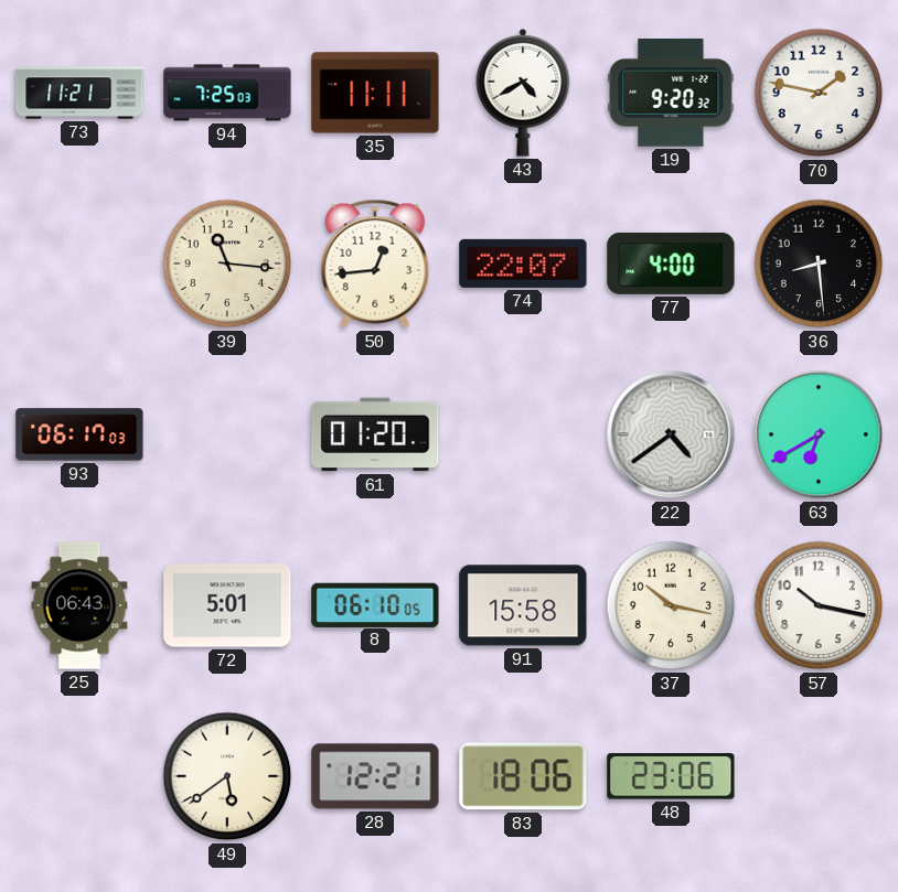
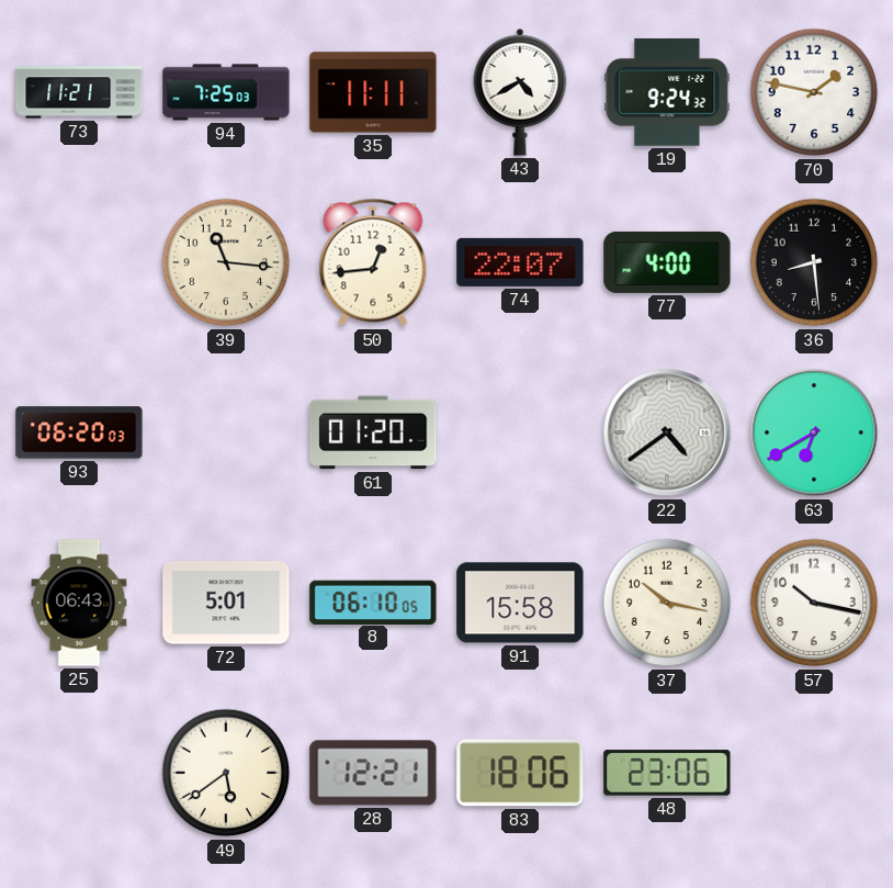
19: 9:20 -> 9:24
93: 06:17 -> 06:20
